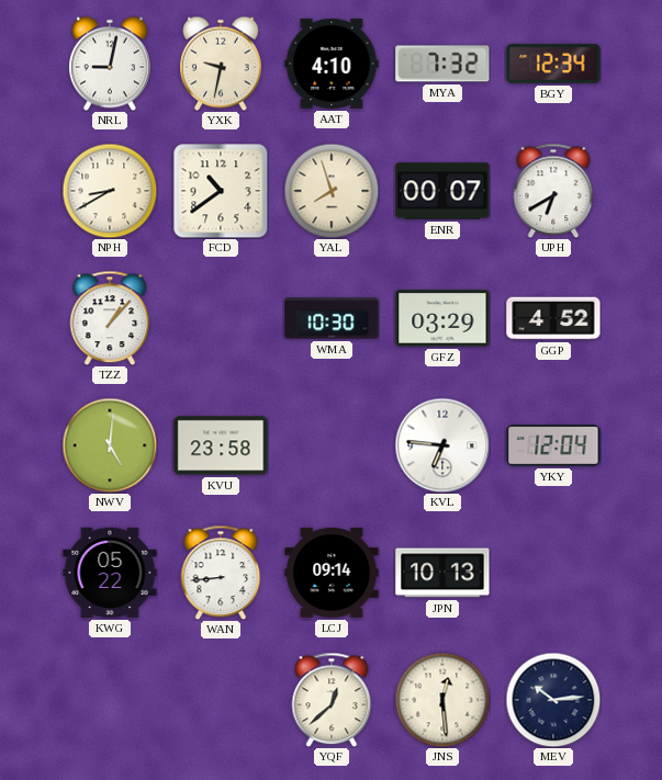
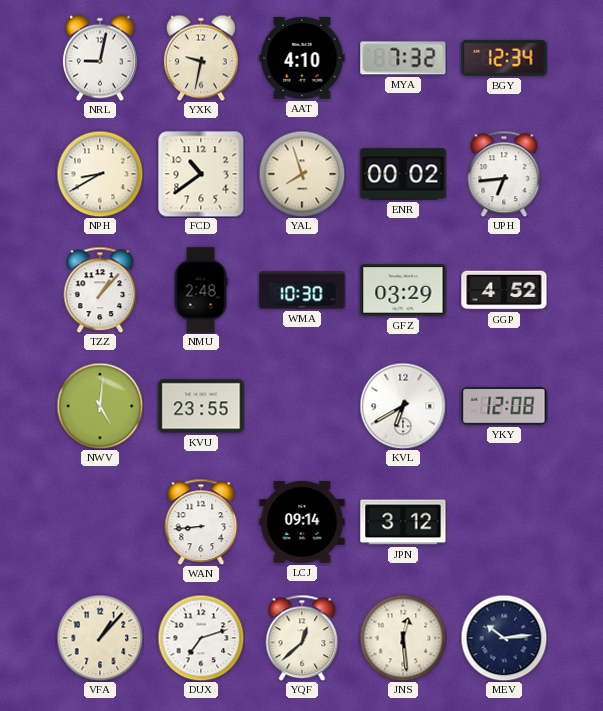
ENR: 00:07 -> 00:02
UPH: 6:40 -> 6:44
NMU: none -> 2:48
KVU: 23:58 -> 23:55
KVL: 6:46 -> 6:40
YKY: 12:04 -> 12:08
KWG: 05:22 -> none
JPN: 10:13 -> 3:12
VFA: none -> 1:07
DUX: none -> 7:12
